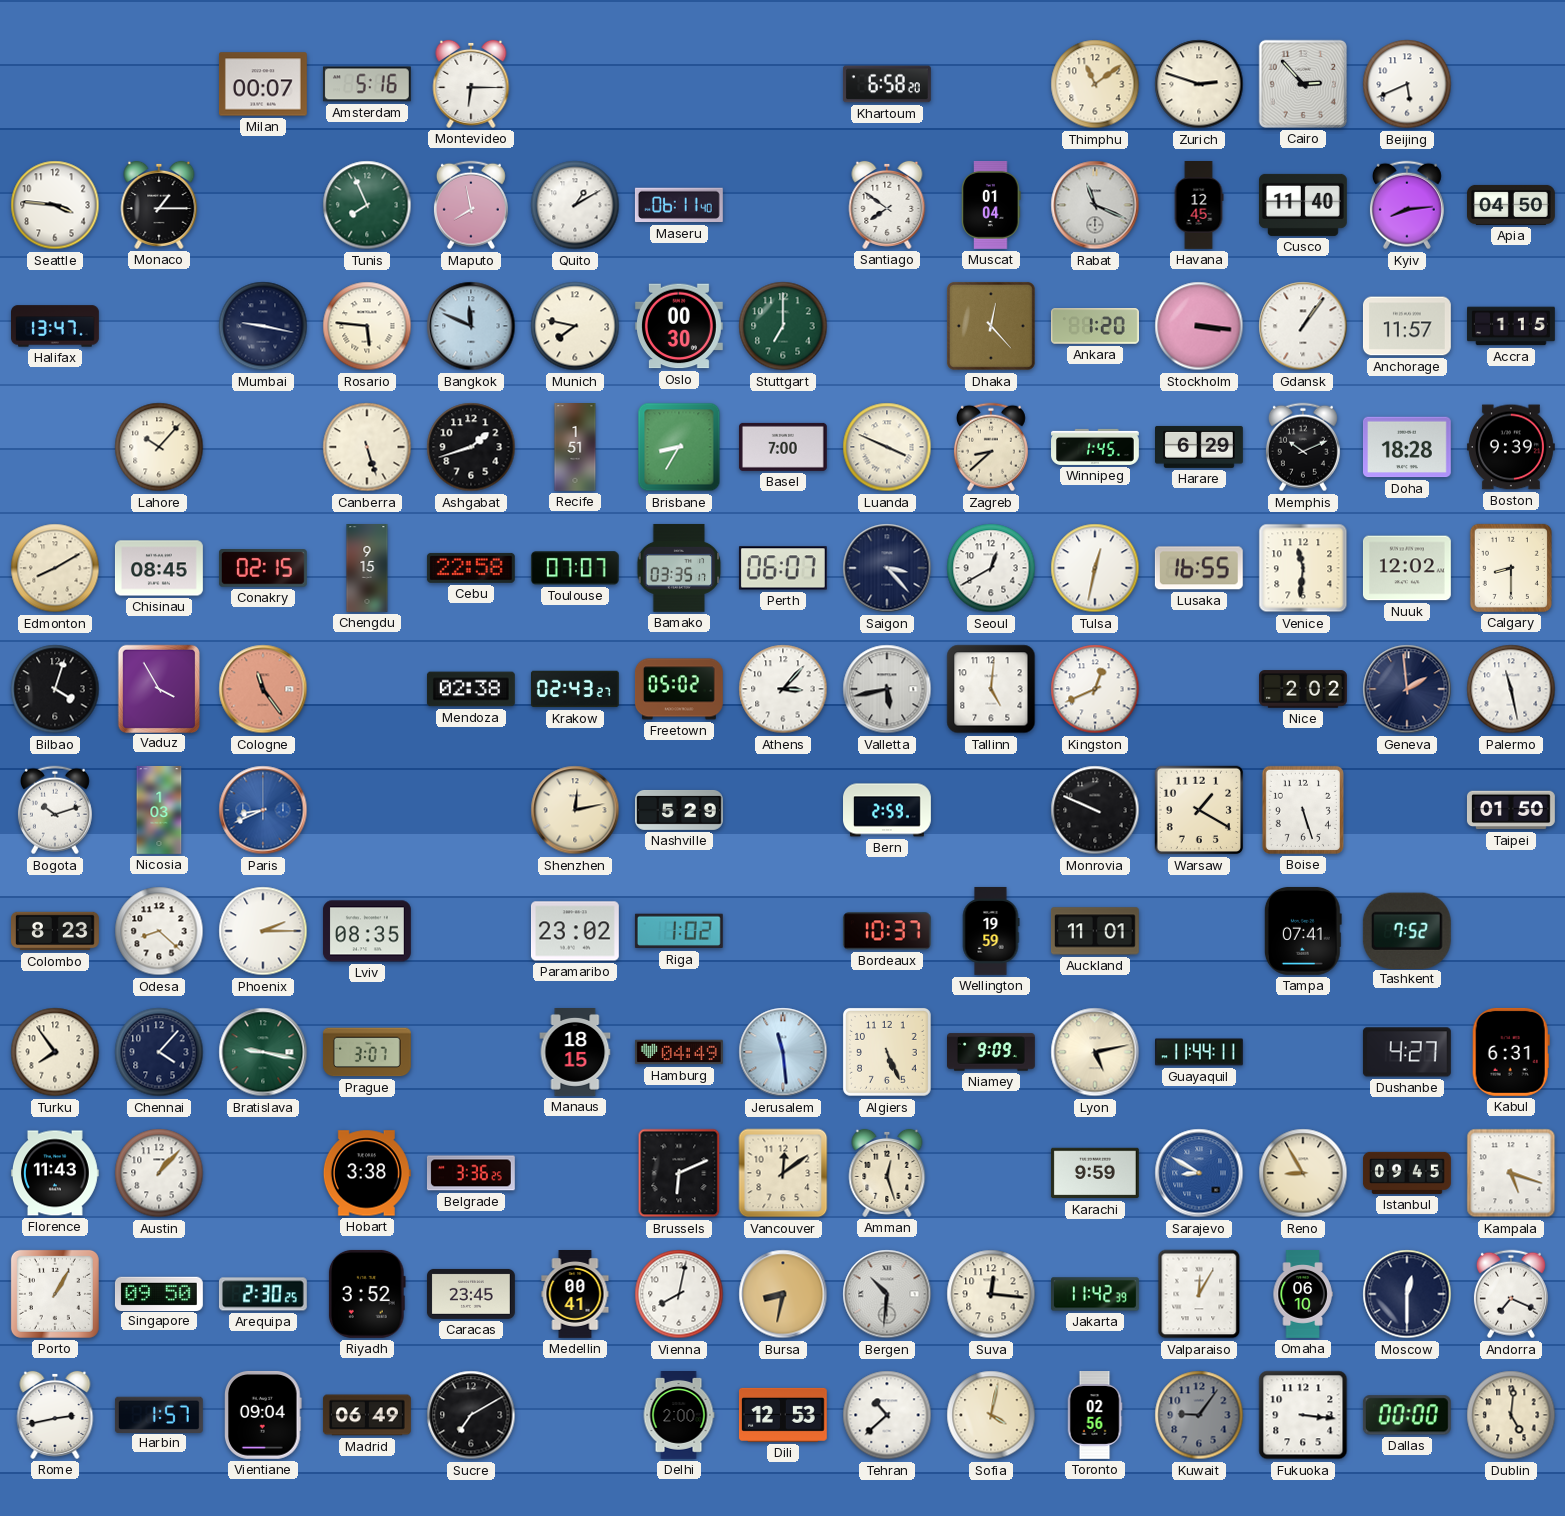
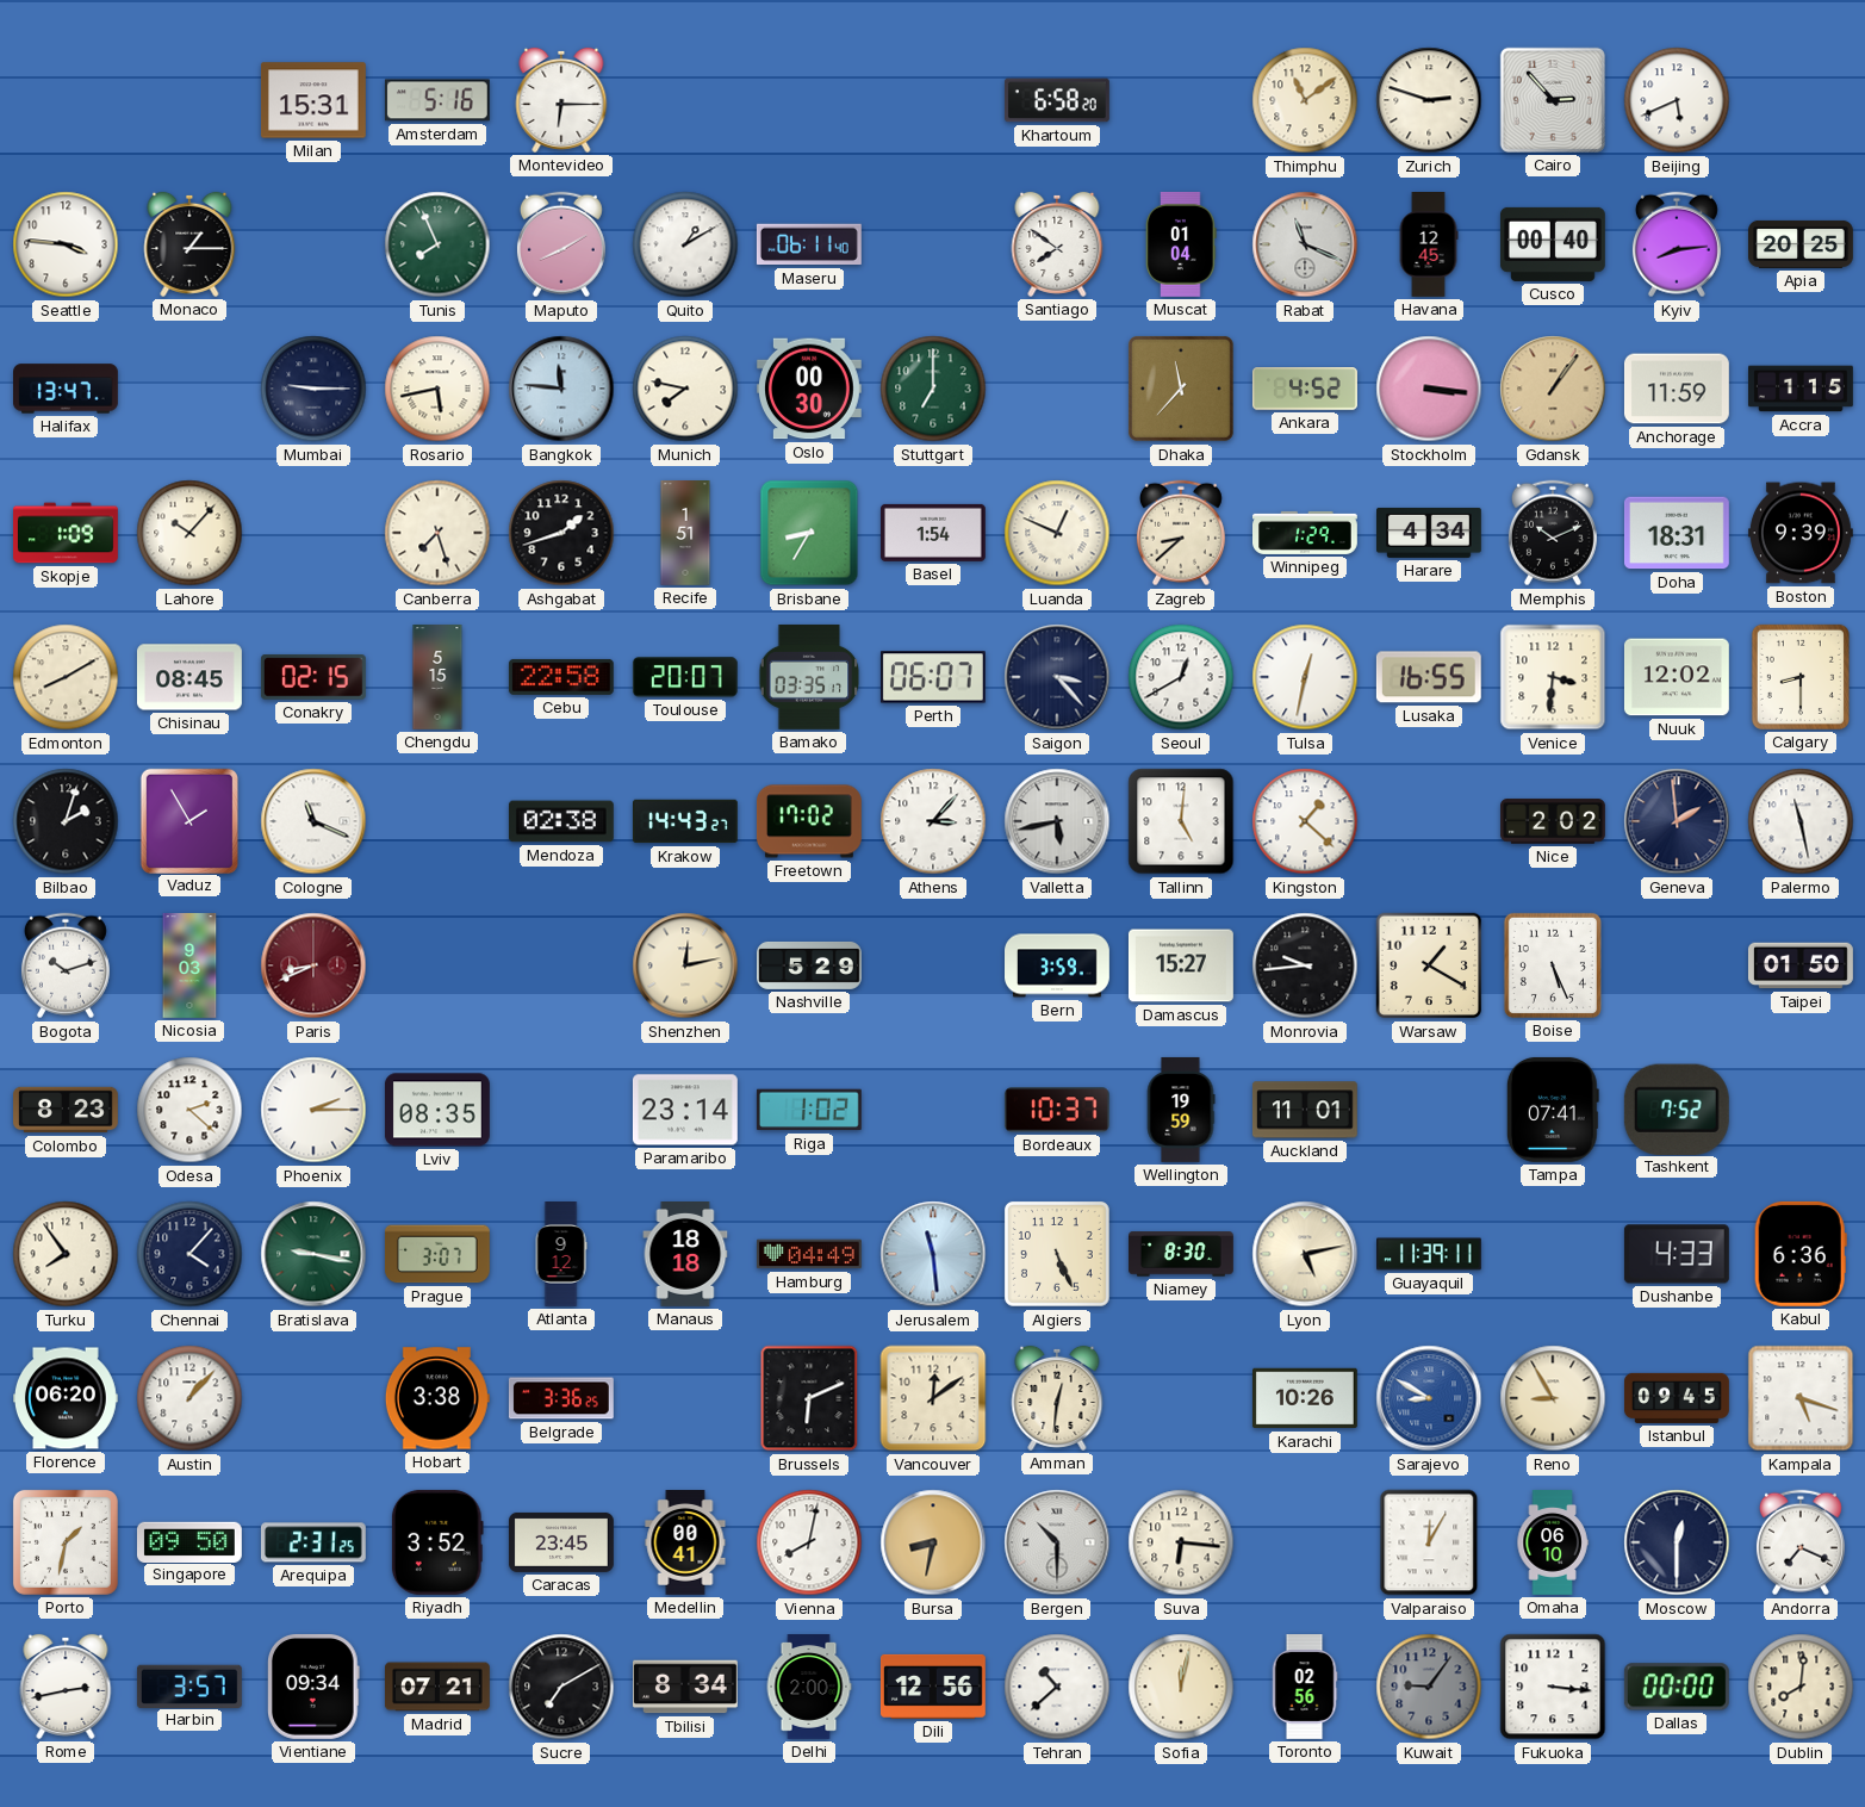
Milan: 00:07 -> 15:31
Maputo: 7:58 -> 8:10
Cusco: 11:40 -> 00:40
Apia: 04:50 -> 20:25
Mumbai: 9:17 -> 9:15
Rosario: 5:46 -> 5:43
Bangkok: 11:49 -> 11:46
Dhaka: 12:23 -> 11:37
Ankara: 1:20 -> 4:52
Gdansk dial: white -> champagne
Anchorage: 11:57 -> 11:59
Skopje: none -> 1:09
Canberra: 5:27 -> 7:27
Basel: 7:00 -> 1:54
Luanda: 3:49 -> 12:49
Winnipeg: 1:45 -> 1:29
Harare: 6:29 -> 4:34
Doha: 18:28 -> 18:31
Chengdu: 9:15 -> 5:15
Toulouse: 07:07 -> 20:07
Venice: 11:31 -> 3:31
Bilbao: 4:03 -> 2:03
Vaduz: 3:55 -> 1:55
Cologne: 11:24 -> 11:19
Cologne dial: salmon -> white
Krakow: 02:43 -> 14:43
Freetown: 05:02 -> 17:02
Kingston: 12:41 -> 1:22
Nicosia: 1:03 -> 9:03
Paris dial: blue -> burgundy
Bern: 2:59 -> 3:59
Damascus: none -> 15:27
Monrovia: 9:49 -> 9:44
Boise: 5:27 -> 5:26
Odesa: 8:22 -> 2:22
Paramaribo: 23:02 -> 23:14
Atlanta: none -> 9:12
Manaus: 18:15 -> 18:18
Niamey: 9:09 -> 8:30
Guayaquil: 11:44 -> 11:39
Dushanbe: 4:27 -> 4:33
Kabul: 6:31 -> 6:36
Florence: 11:43 -> 06:20
Amman: 12:27 -> 12:31
Karachi: 9:59 -> 10:26
Porto: 1:05 -> 1:32
Arequipa: 2:30 -> 2:31
Bergen: 10:31 -> 10:30
Suva: 12:16 -> 6:16
Jakarta: 11:42 -> none
Harbin: 1:57 -> 3:57
Vientiane: 09:04 -> 09:34
Madrid: 06:49 -> 07:21
Tbilisi: none -> 8:34
Dili: 12:53 -> 12:56
Sofia: 4:02 -> 12:02
Dublin: 5:01 -> 8:01
